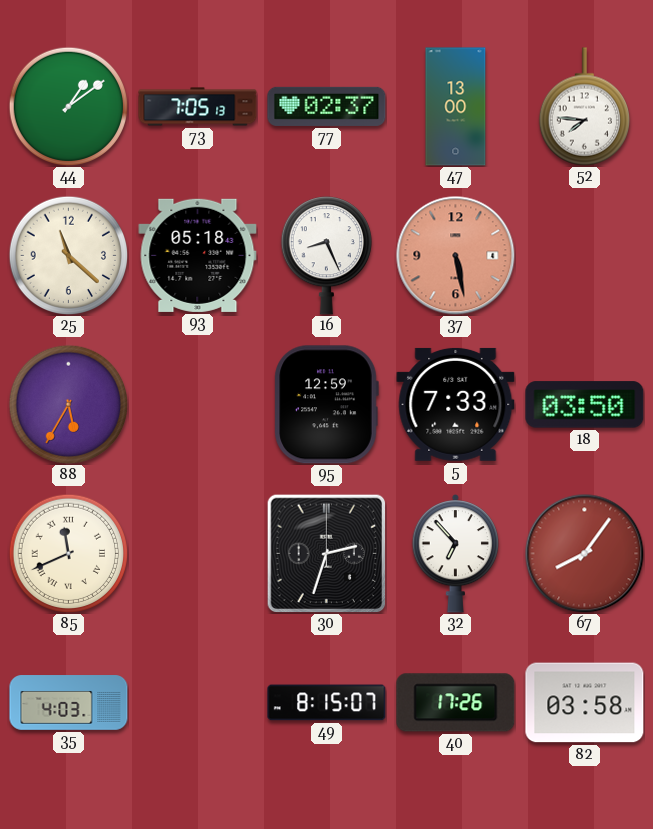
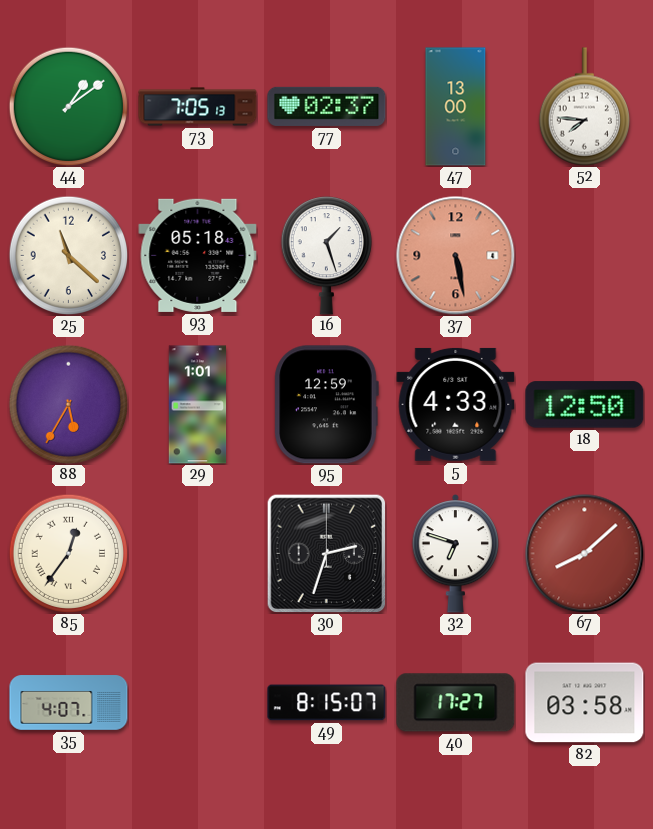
16: 8:26 -> 1:27
29: none -> 1:01
5: 7:33 -> 4:33
18: 03:50 -> 12:50
85: 11:41 -> 12:36
32: 6:53 -> 6:48
67: 8:06 -> 8:08
35: 4:03 -> 4:07
40: 17:26 -> 17:27
